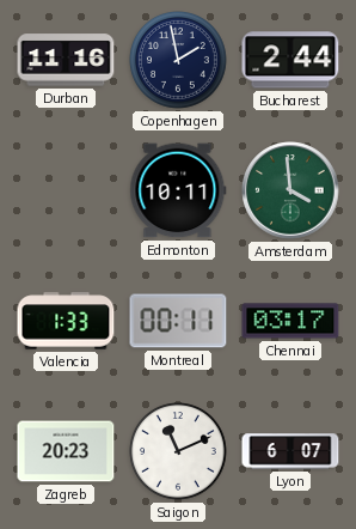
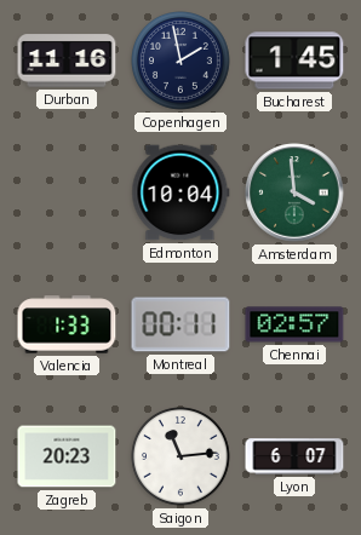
Bucharest: 2:44 -> 1:45
Edmonton: 10:11 -> 10:04
Chennai: 03:17 -> 02:57
Saigon: 11:11 -> 11:14
